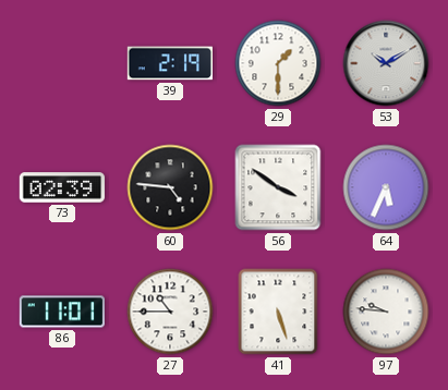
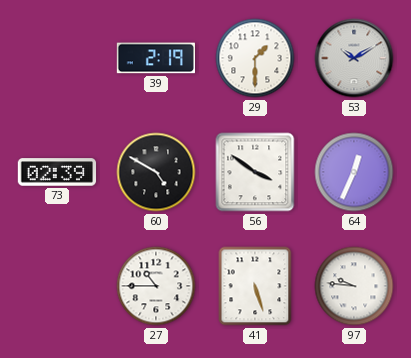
60: 4:46 -> 4:50
64: 5:34 -> 12:34
86: 11:01 -> none
